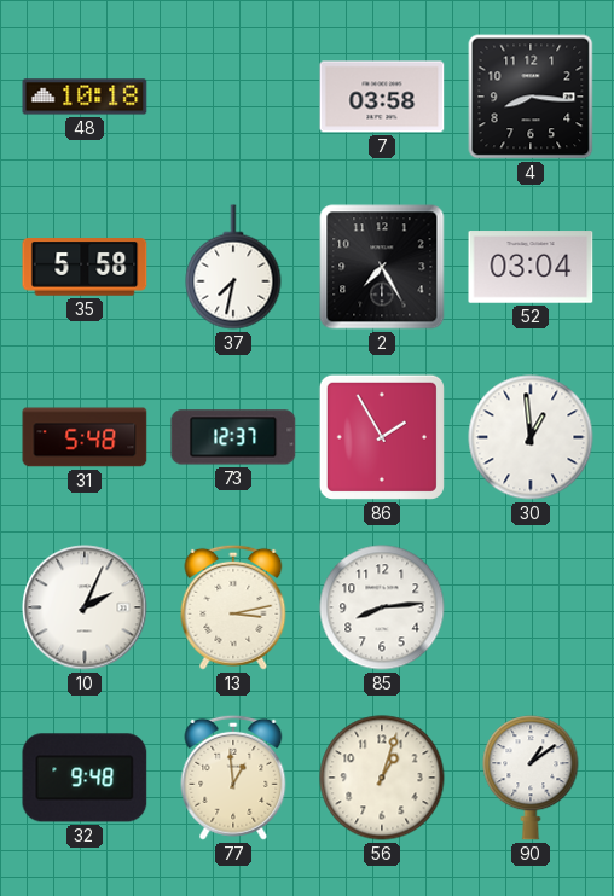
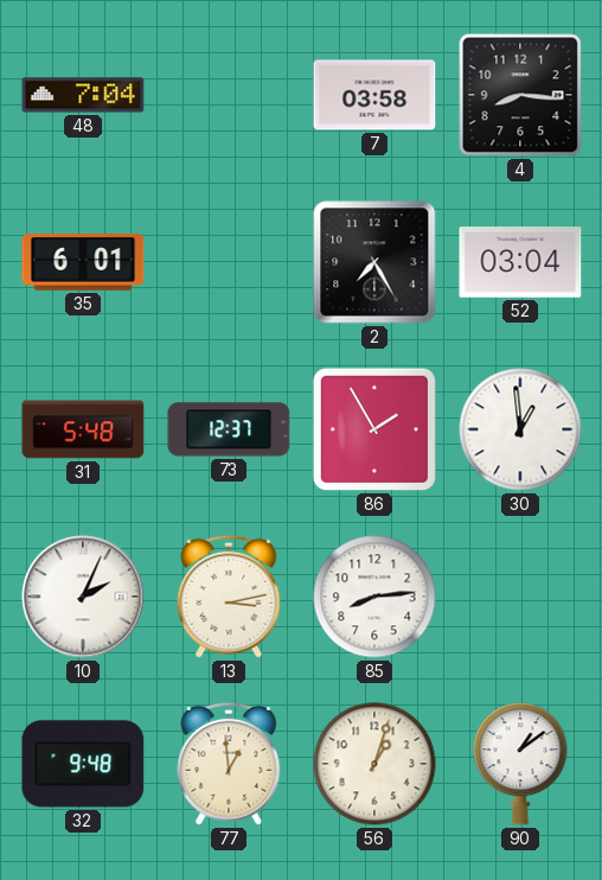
48: 10:18 -> 7:04
35: 5:58 -> 6:01
37: 7:32 -> none
